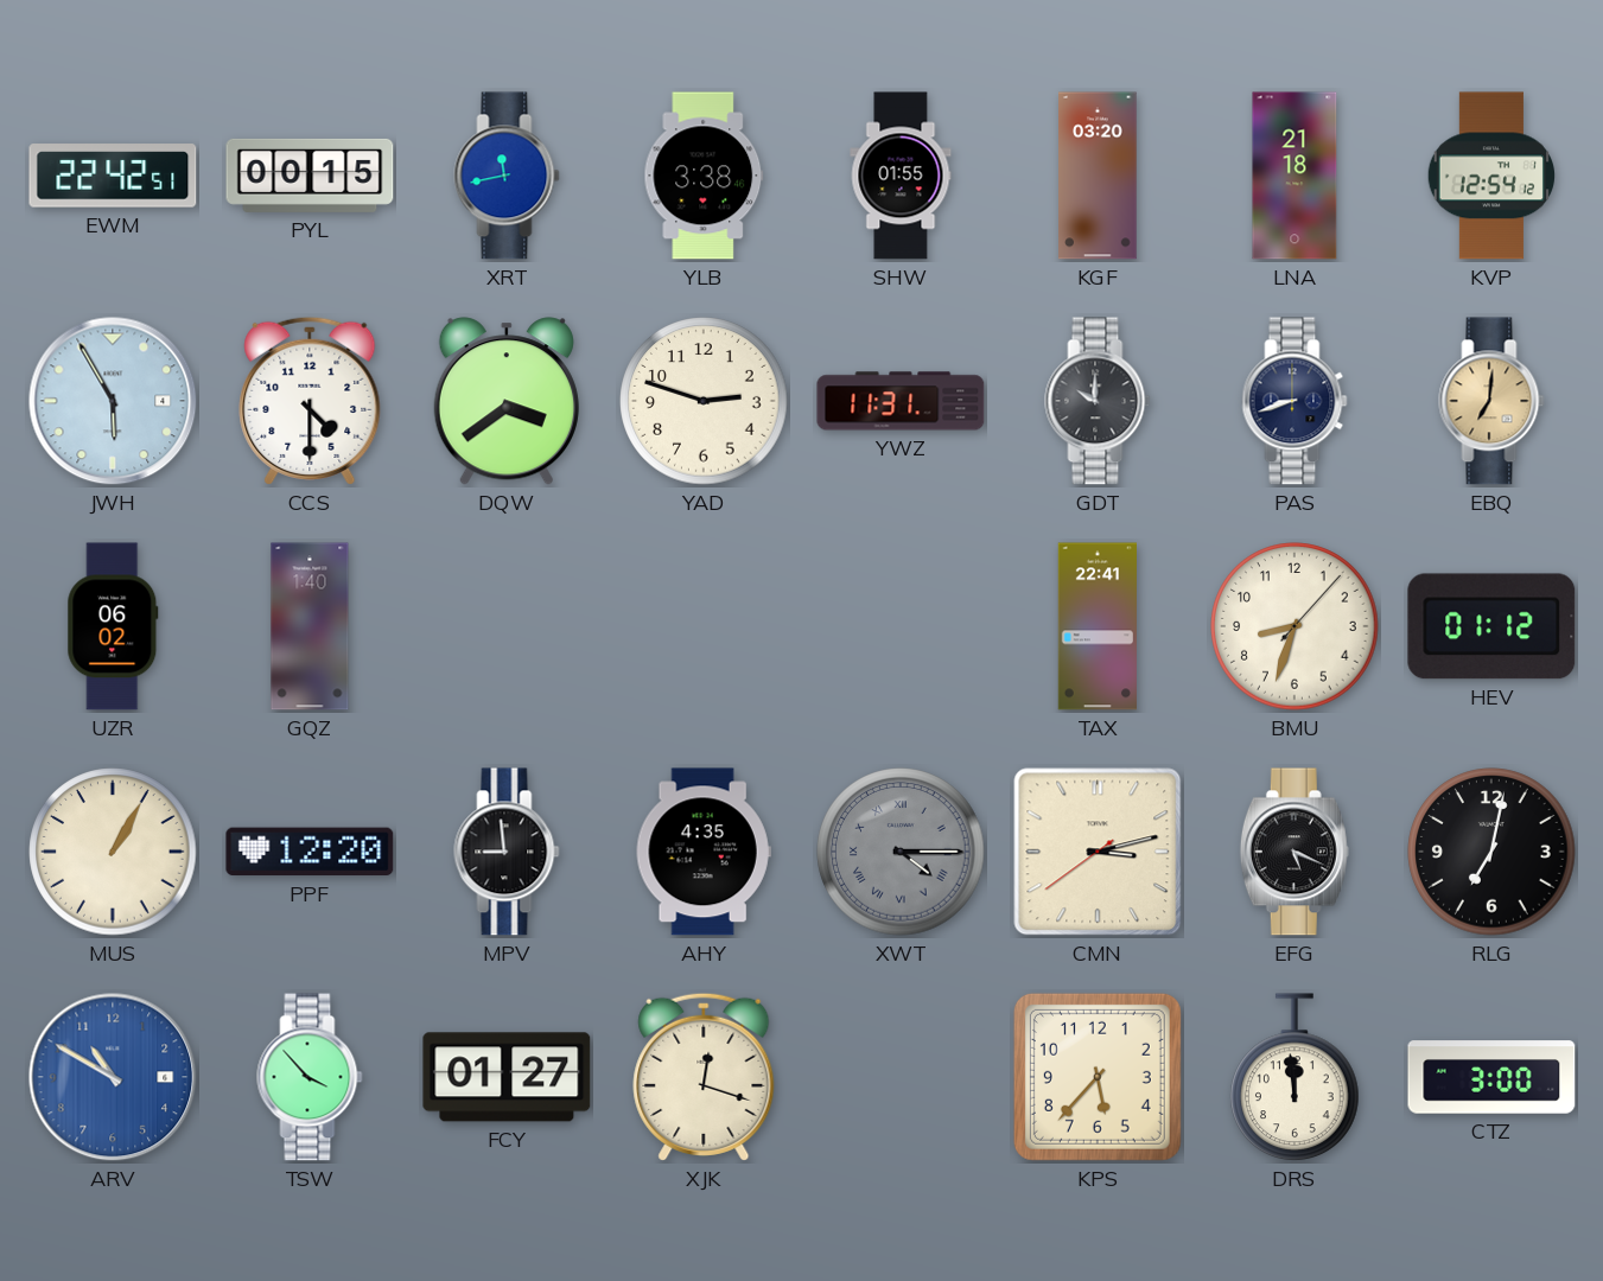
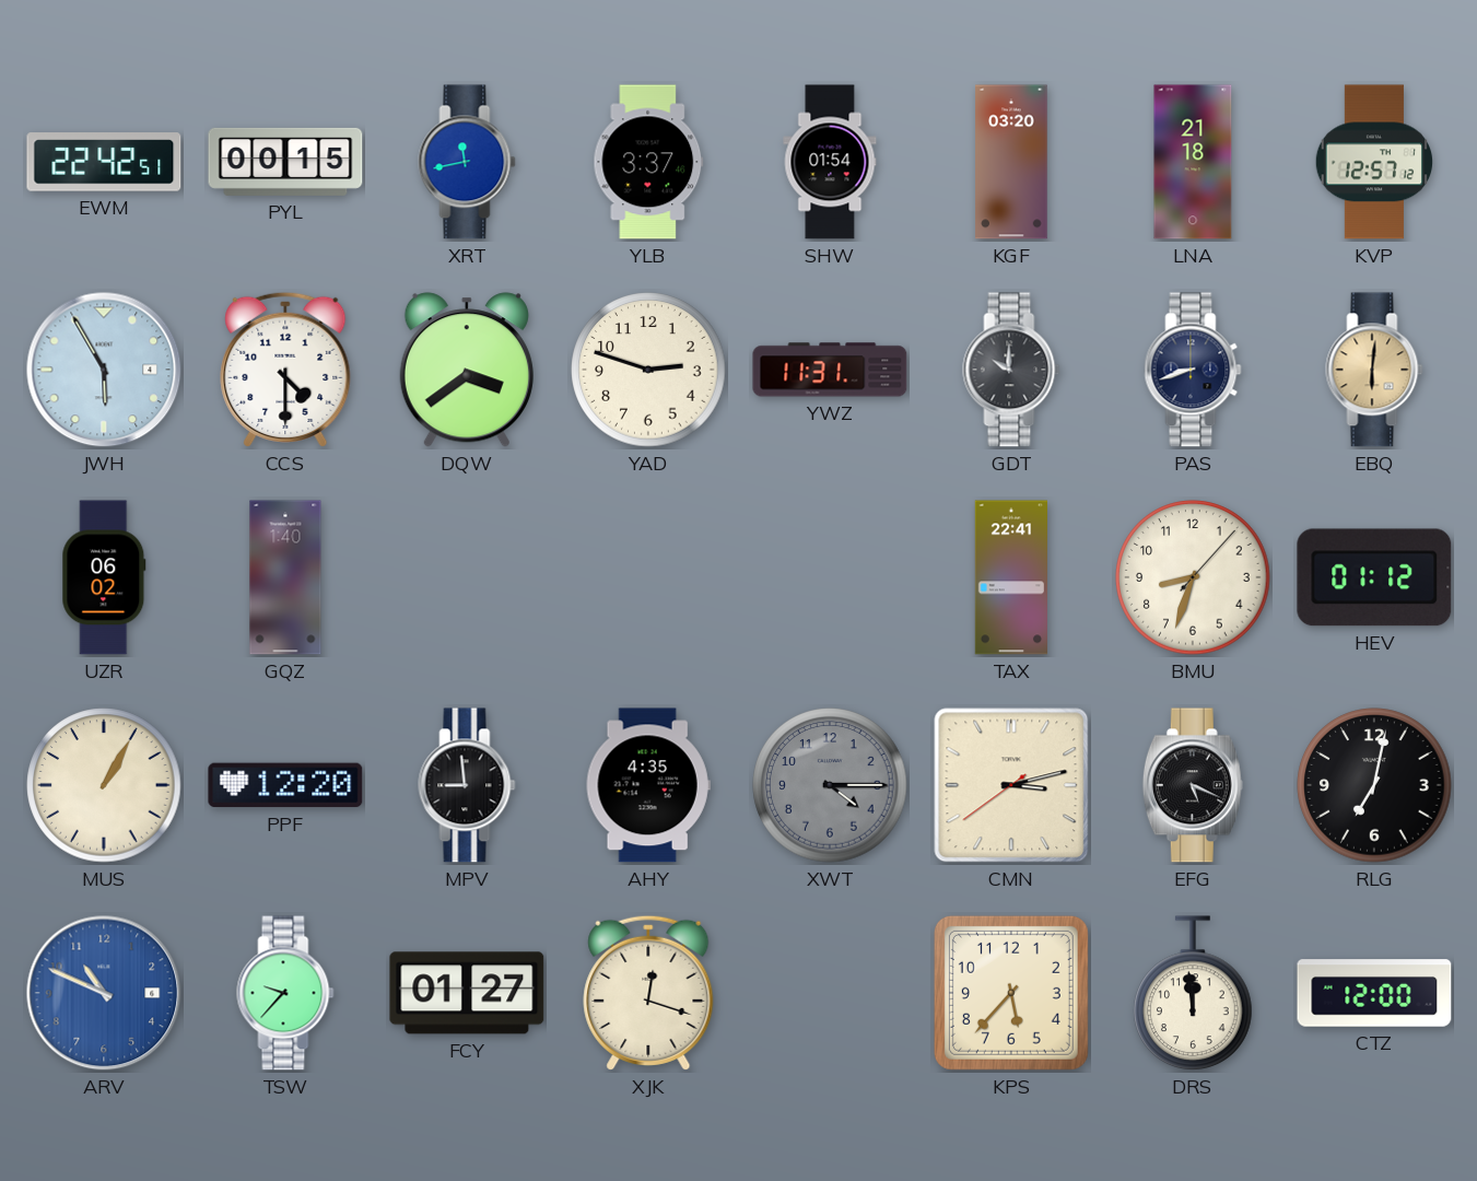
YLB: 3:38 -> 3:37
SHW: 01:55 -> 01:54
KVP: 12:54 -> 12:57
EBQ: 7:01 -> 6:01
XWT numerals: Roman -> Arabic
ARV: 10:50 -> 10:49
TSW: 3:53 -> 9:37
CTZ: 3:00 -> 12:00
